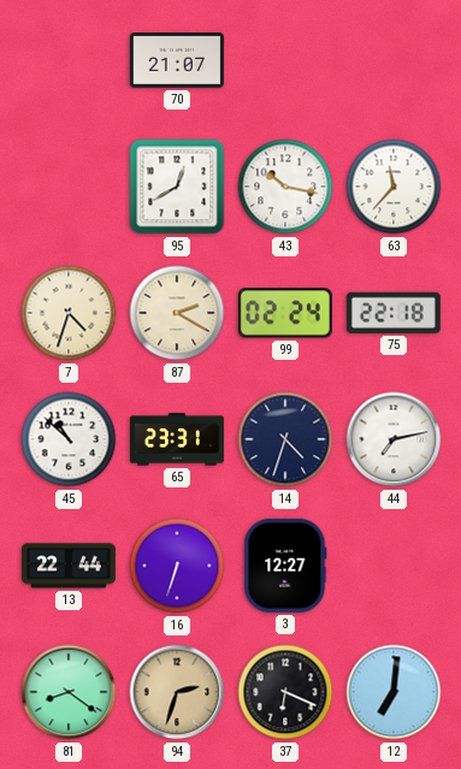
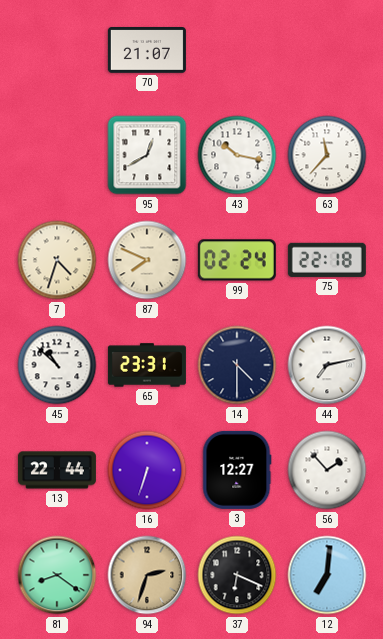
87: 2:20 -> 7:49
14: 4:33 -> 4:30
56: none -> 1:53
